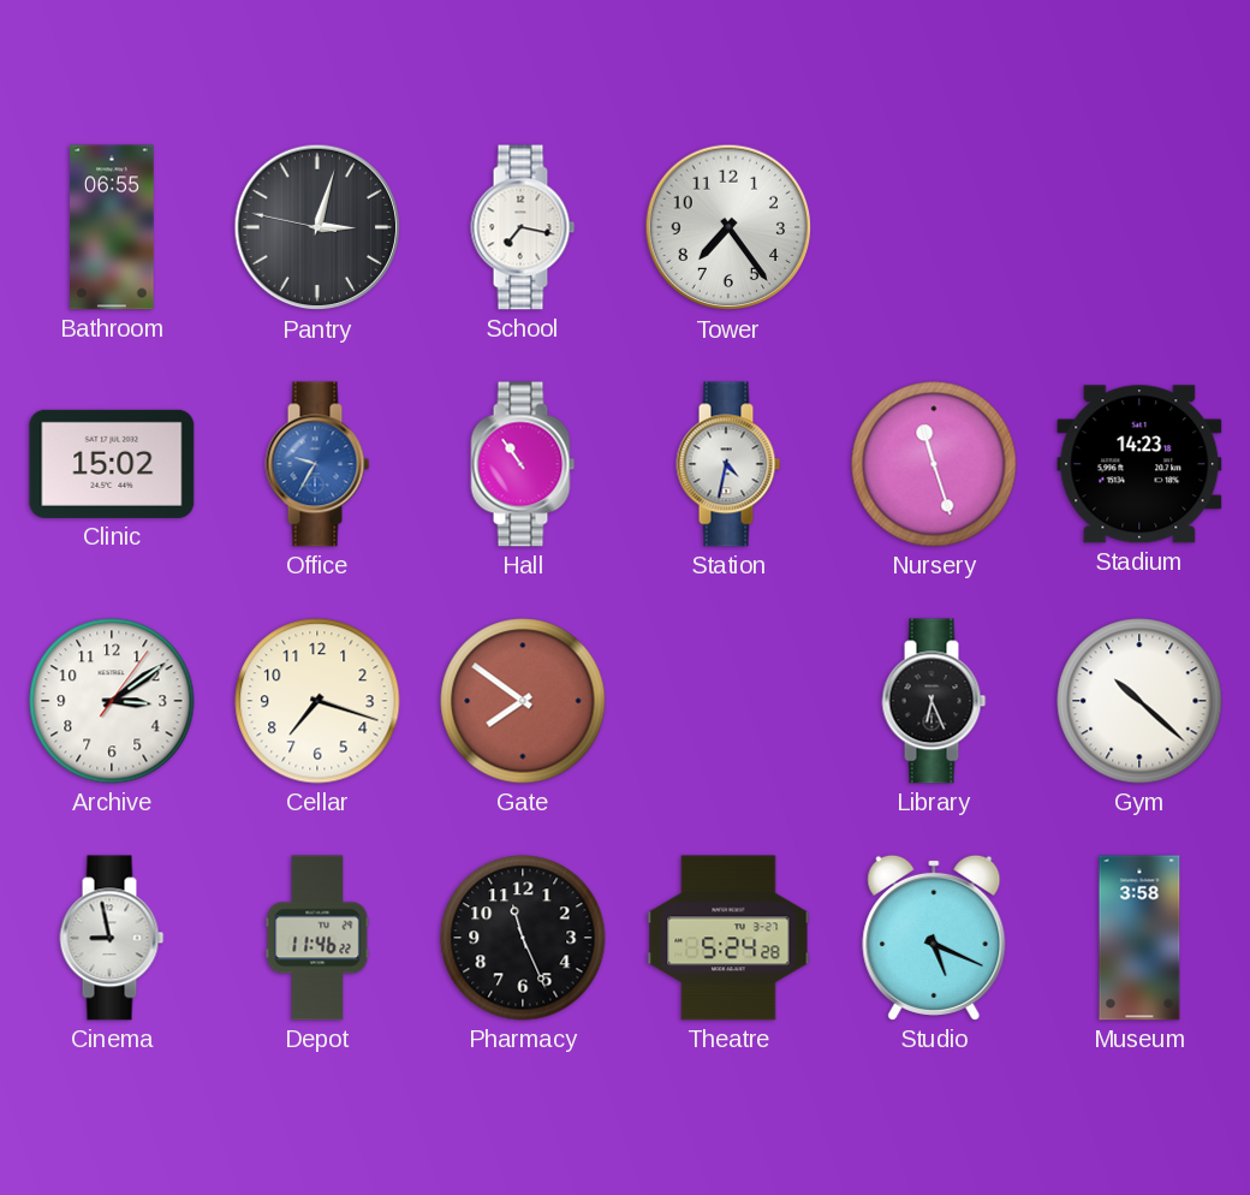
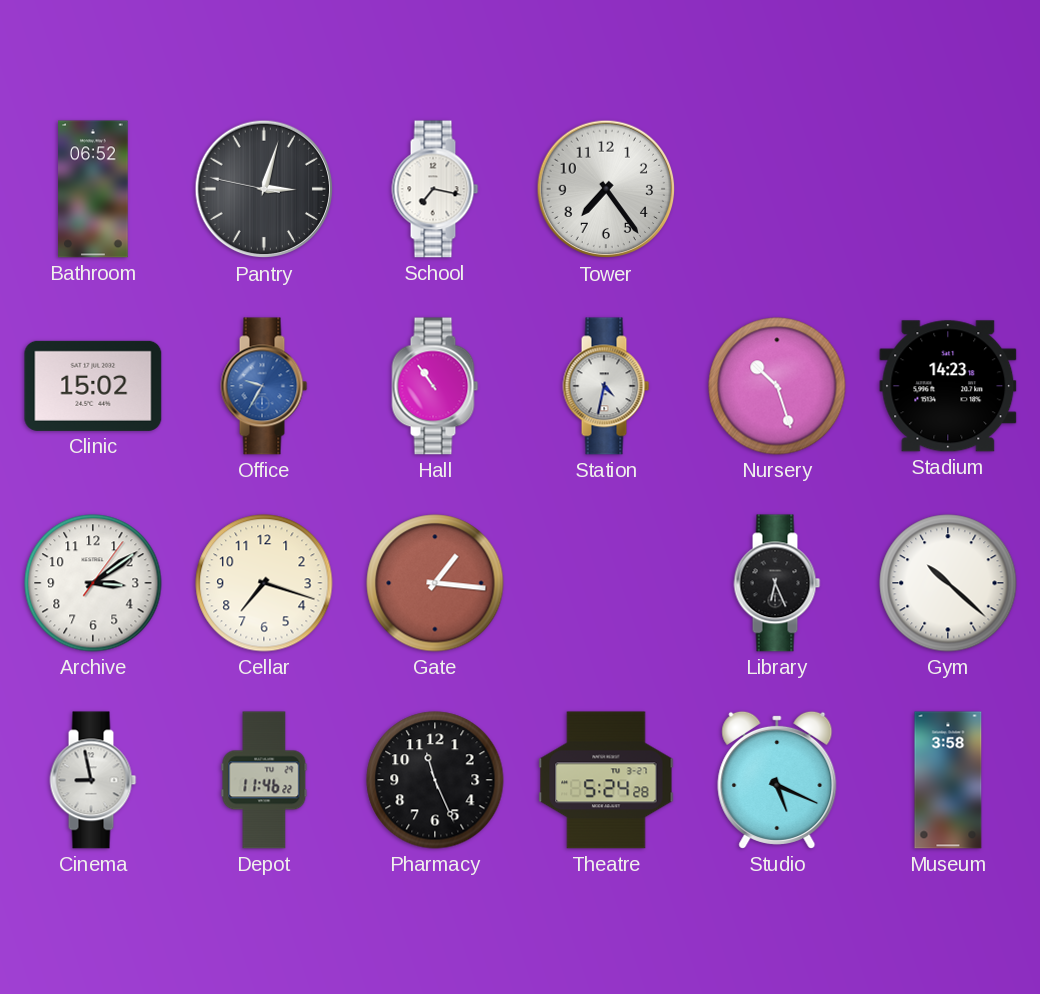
Bathroom: 06:55 -> 06:52
Nursery: 11:27 -> 10:27
Gate: 7:51 -> 1:16
